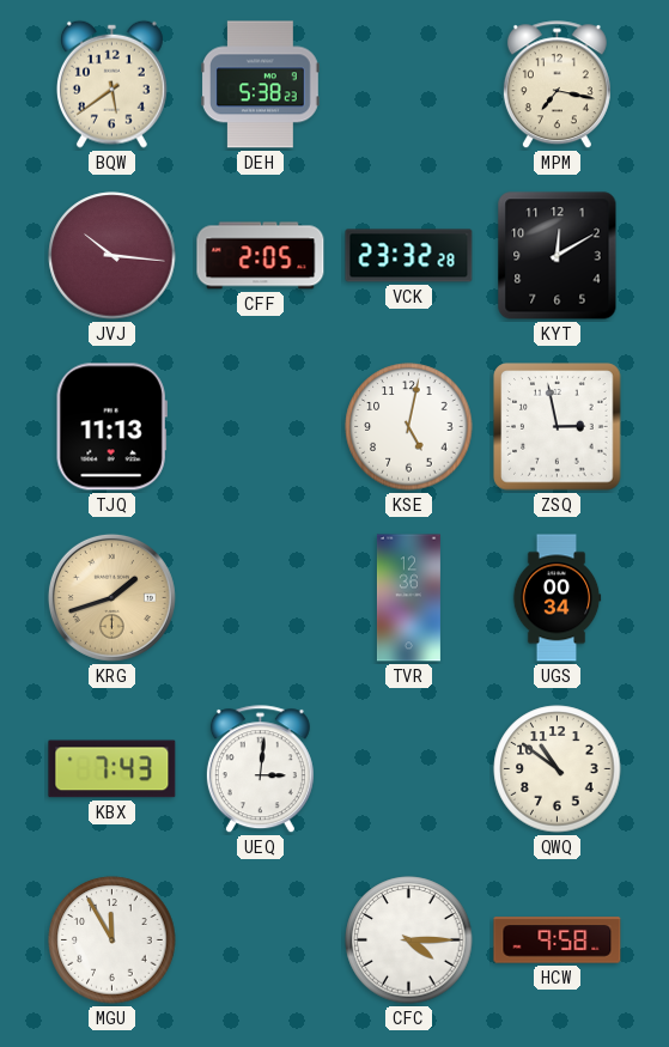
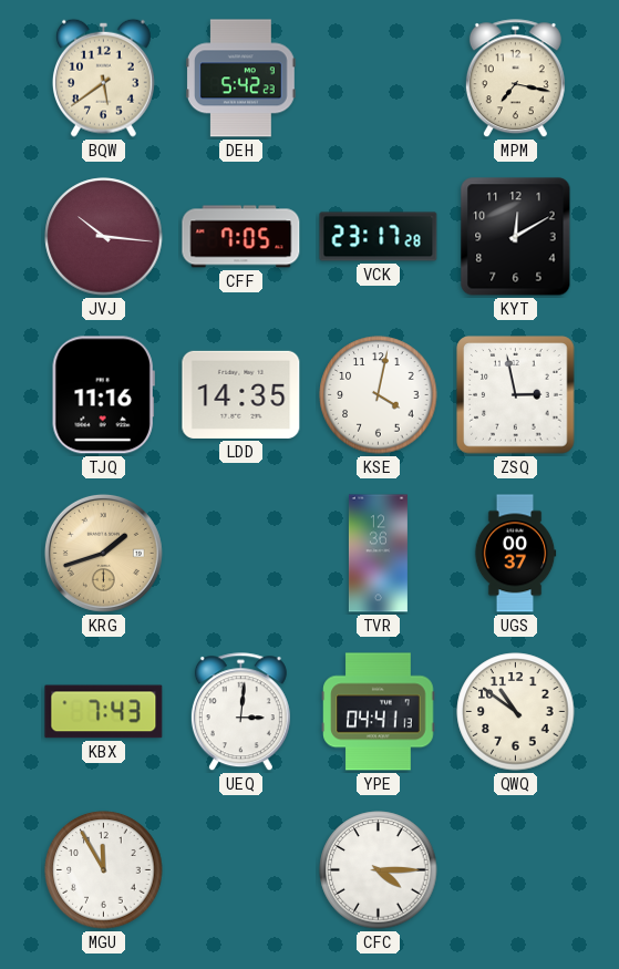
DEH: 5:38 -> 5:42
CFF: 2:05 -> 7:05
VCK: 23:32 -> 23:17
TJQ: 11:13 -> 11:16
LDD: none -> 14:35
KSE: 5:02 -> 4:02
UGS: 00:34 -> 00:37
YPE: none -> 04:41
HCW: 9:58 -> none
